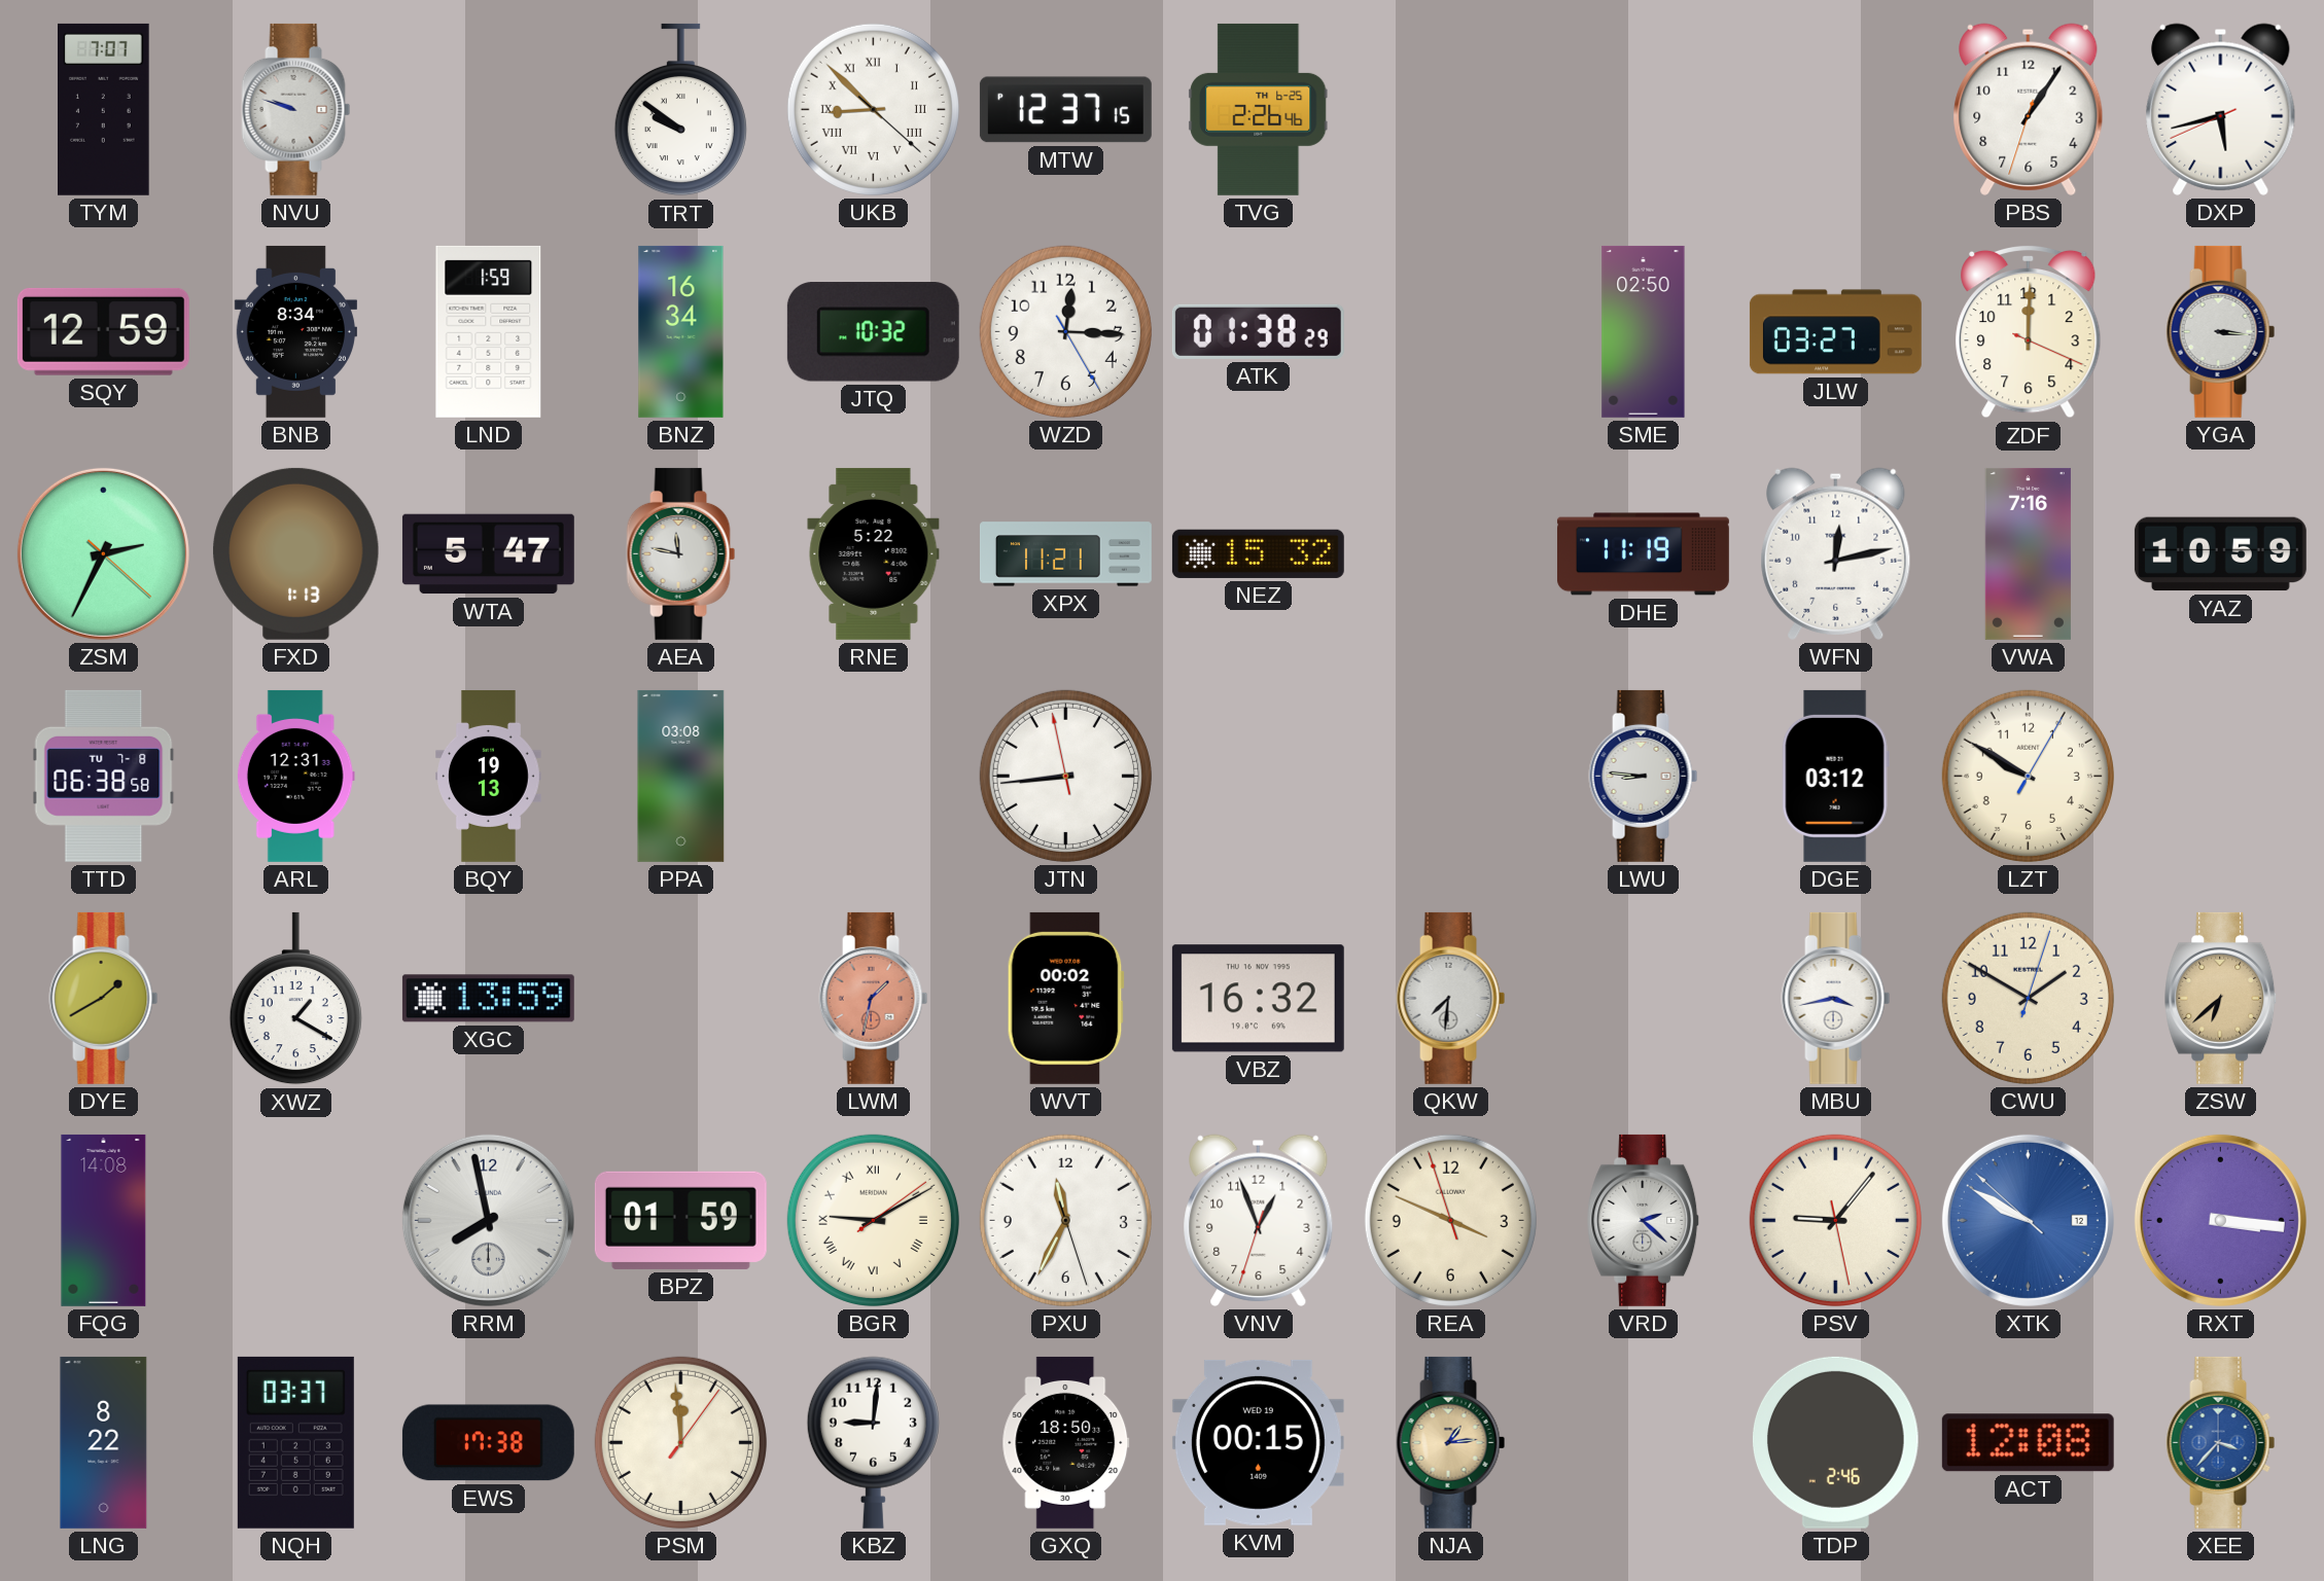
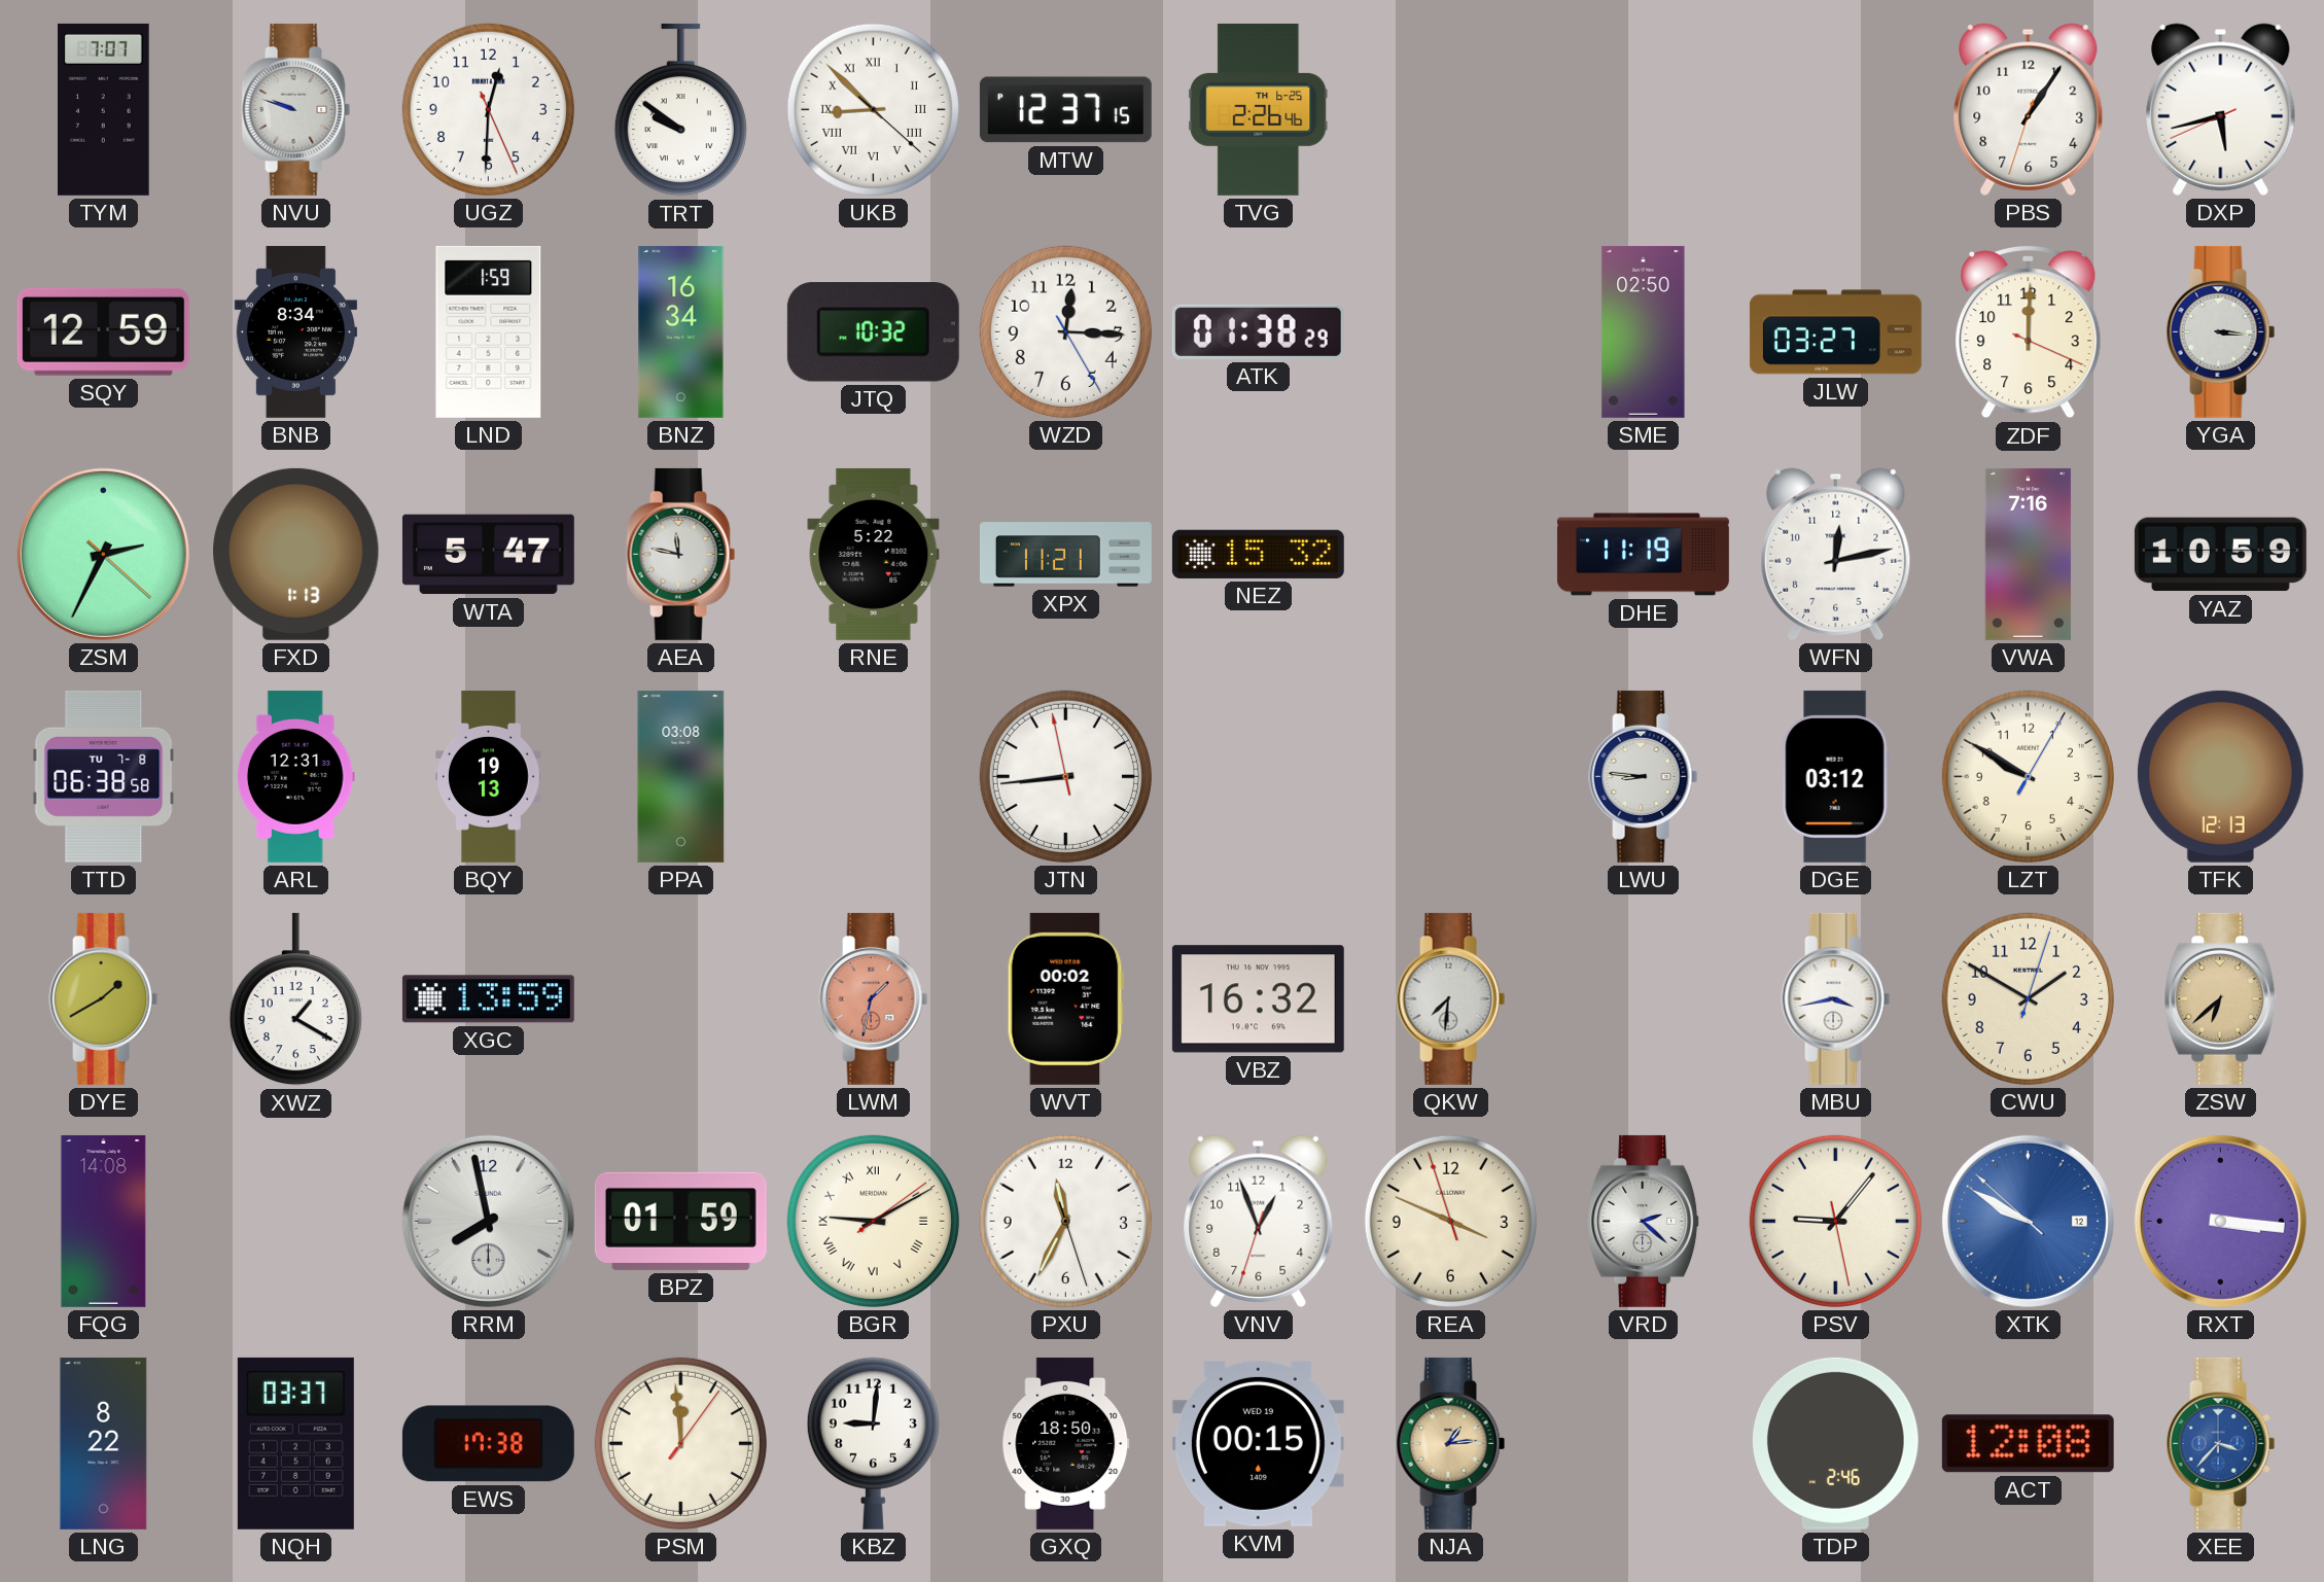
UGZ: none -> 12:30
TFK: none -> 12:13
